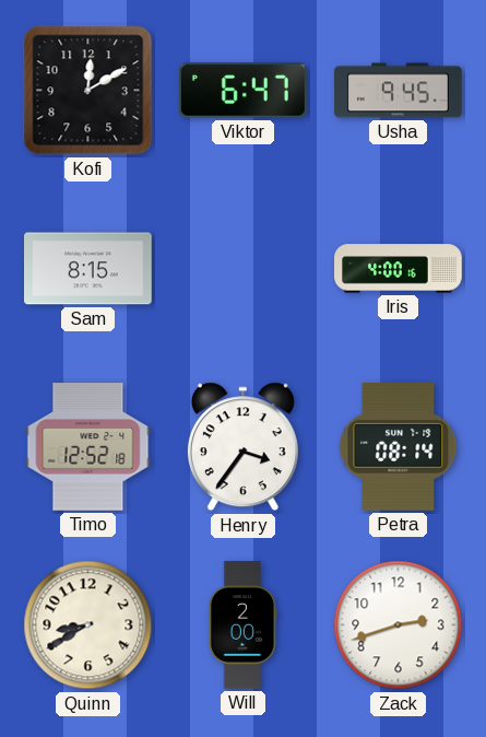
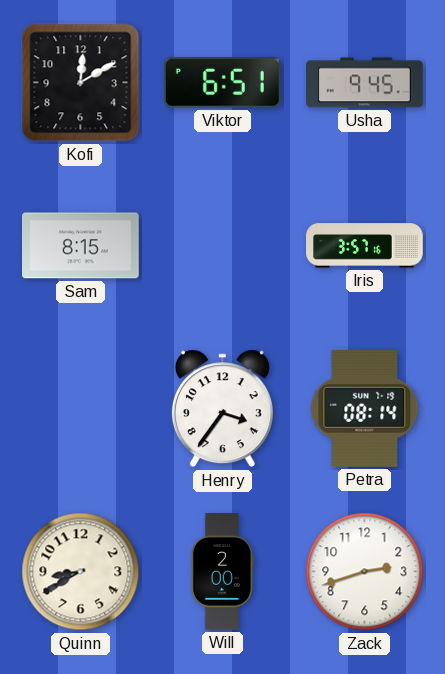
Viktor: 6:47 -> 6:51
Iris: 4:00 -> 3:57
Timo: 12:52 -> none
